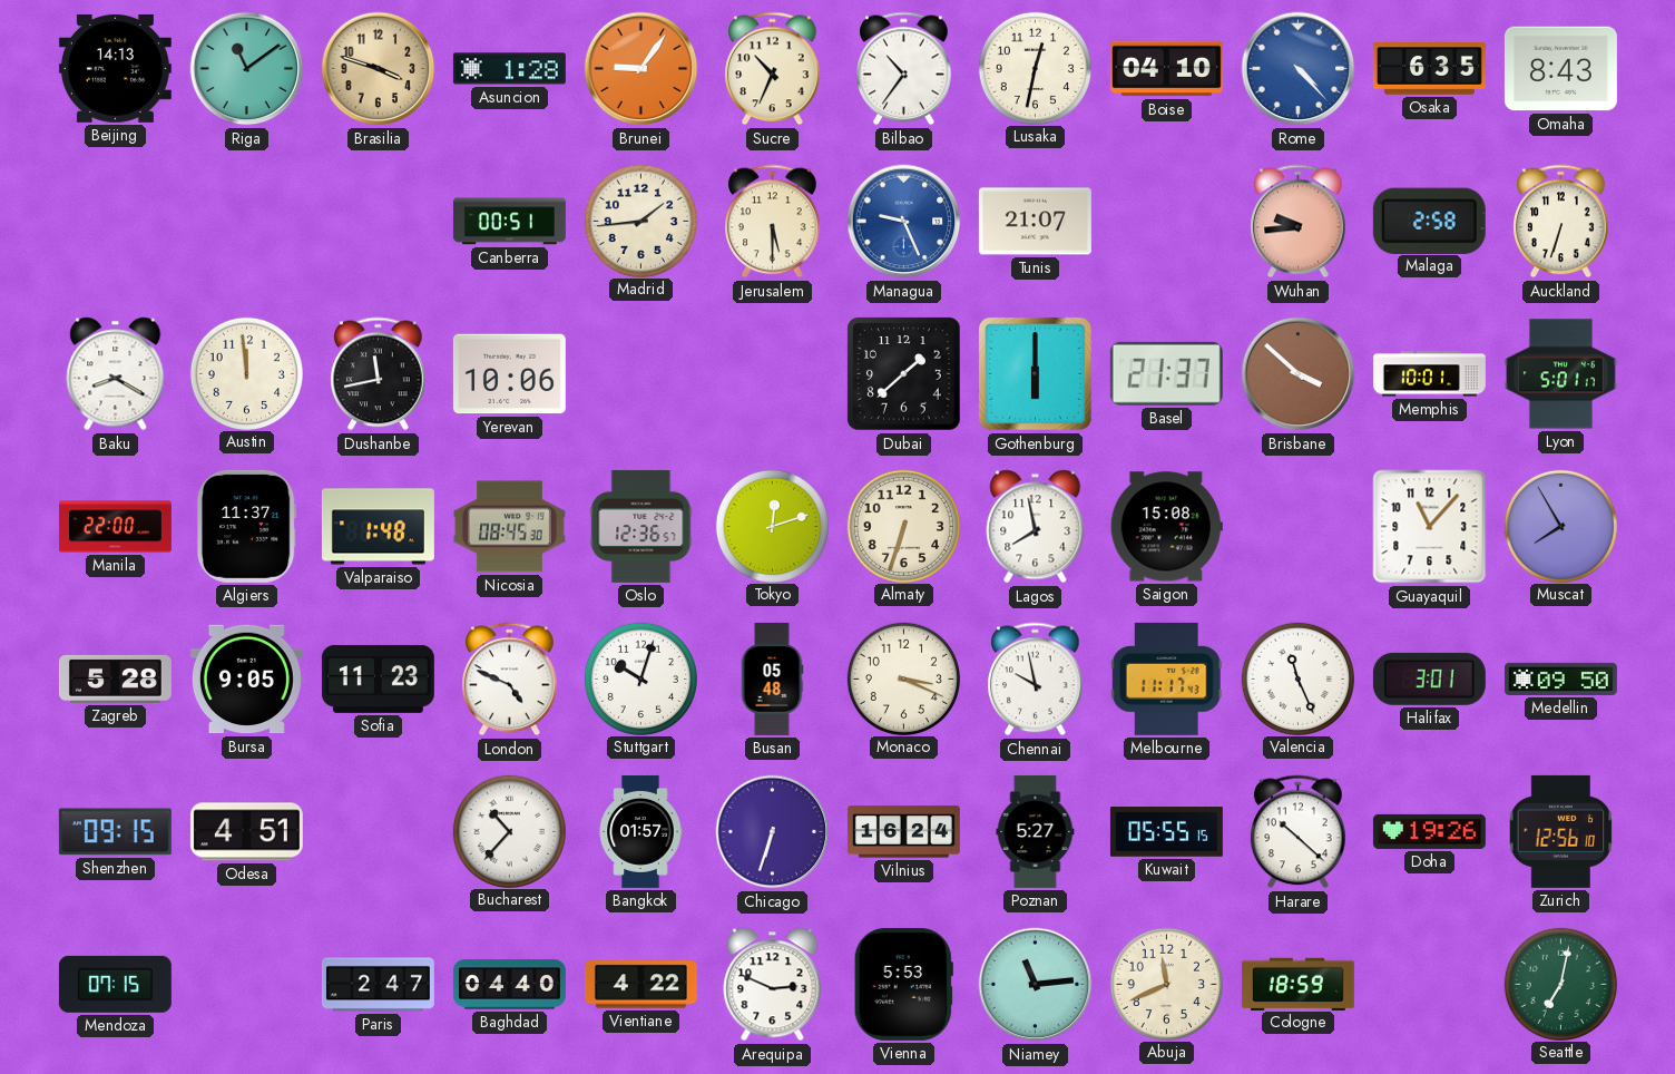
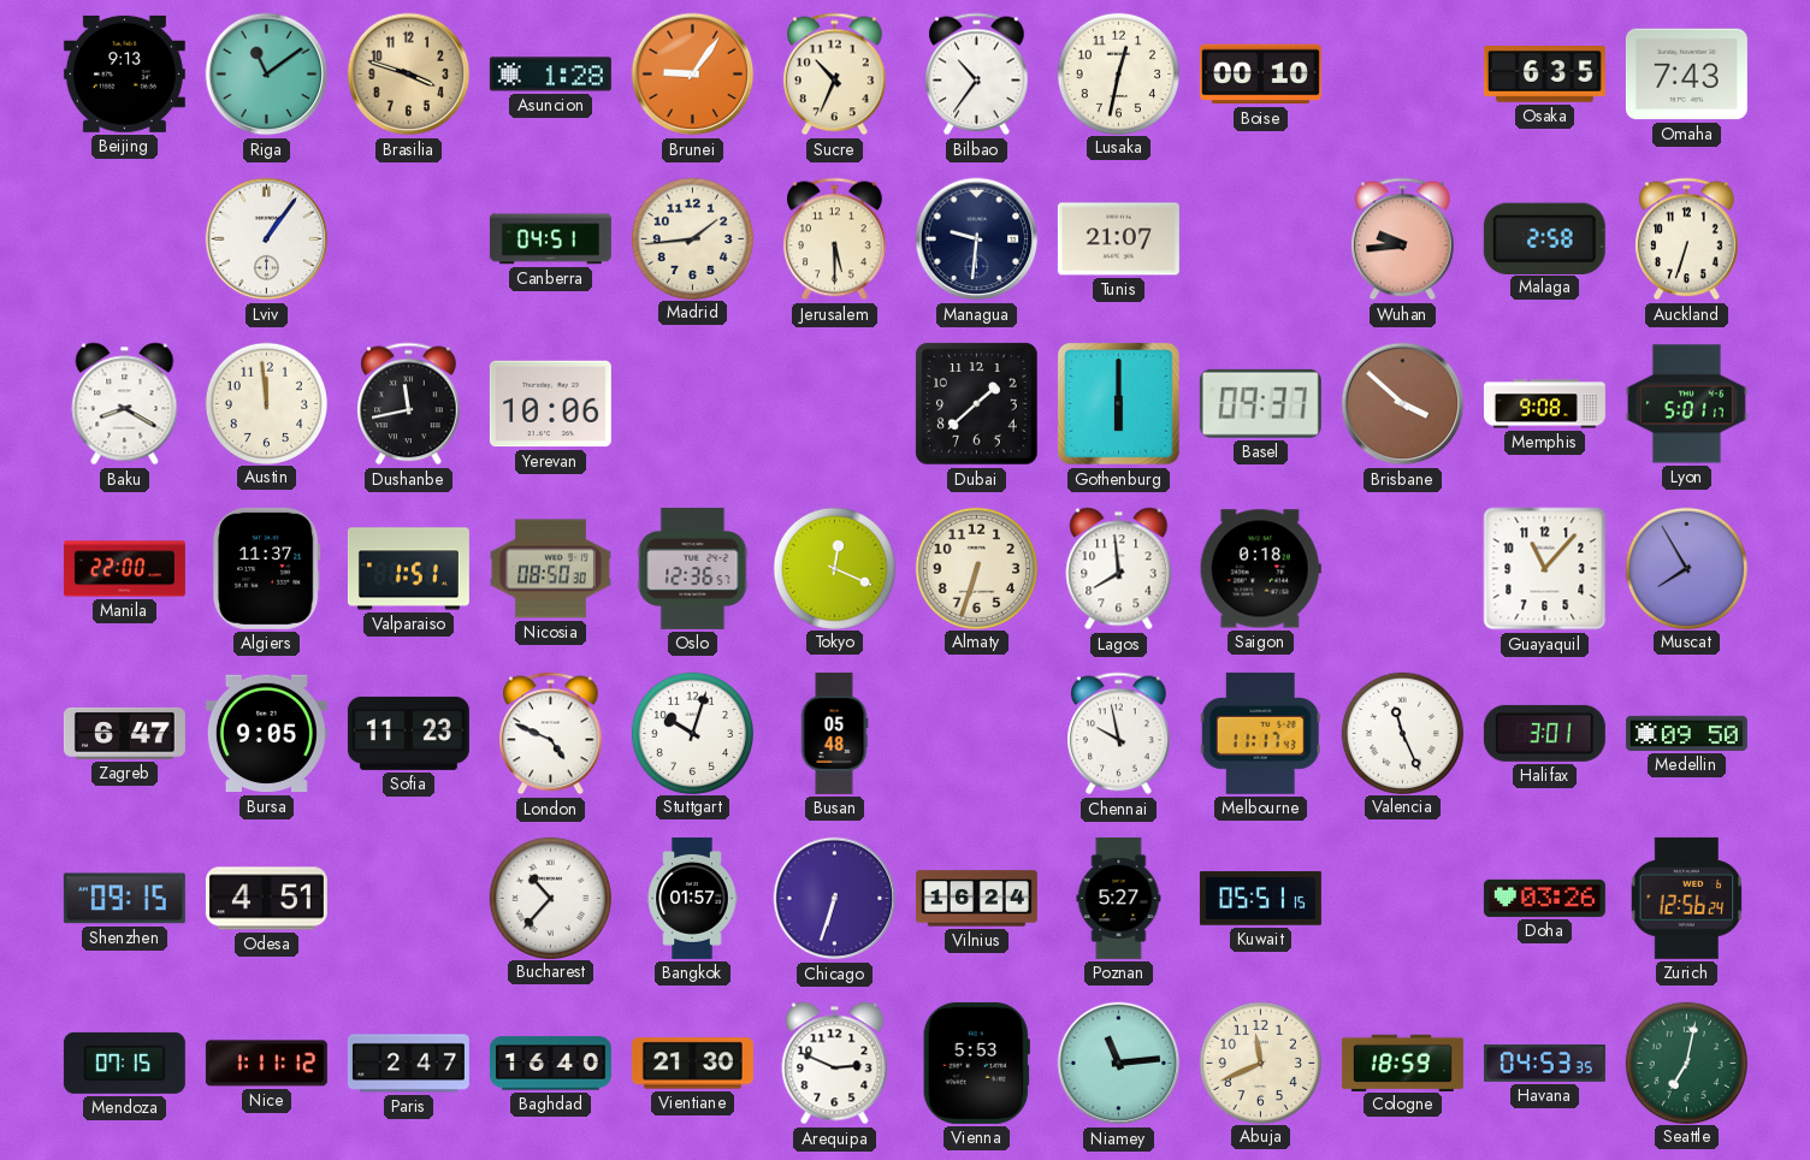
Beijing: 14:13 -> 9:13
Boise: 04:10 -> 00:10
Rome: 4:23 -> none
Omaha: 8:43 -> 7:43
Lviv: none -> 1:06
Canberra: 00:51 -> 04:51
Managua: 9:26 -> 9:31
Managua dial: blue -> navy
Basel: 21:37 -> 09:37
Memphis: 10:01 -> 9:08
Valparaiso: 1:48 -> 1:51
Nicosia: 08:45 -> 08:50
Tokyo: 12:12 -> 12:19
Lagos: 7:58 -> 7:59
Saigon: 15:08 -> 0:18
Zagreb: 5:28 -> 6:47
Monaco: 3:19 -> none
Kuwait: 05:55 -> 05:51
Harare: 10:22 -> none
Doha: 19:26 -> 03:26
Zurich: 12:56:10 -> 12:56:24
Nice: none -> 1:11
Baghdad: 04:40 -> 16:40
Vientiane: 4:22 -> 21:30
Havana: none -> 04:53
